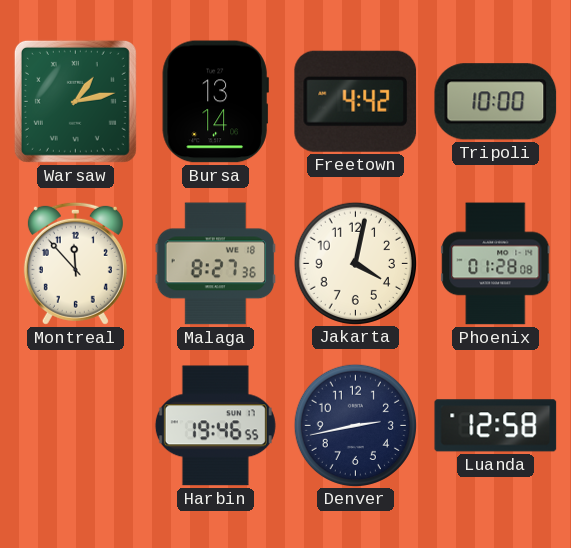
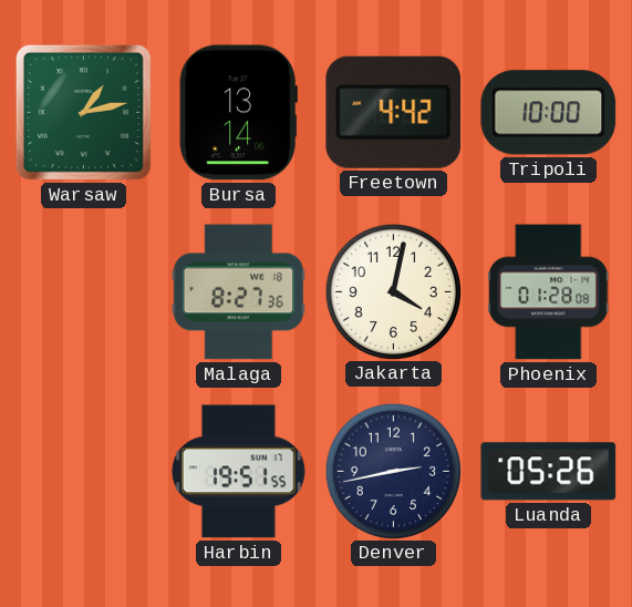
Montreal: 11:53 -> none
Harbin: 19:46 -> 19:51
Luanda: 12:58 -> 05:26
